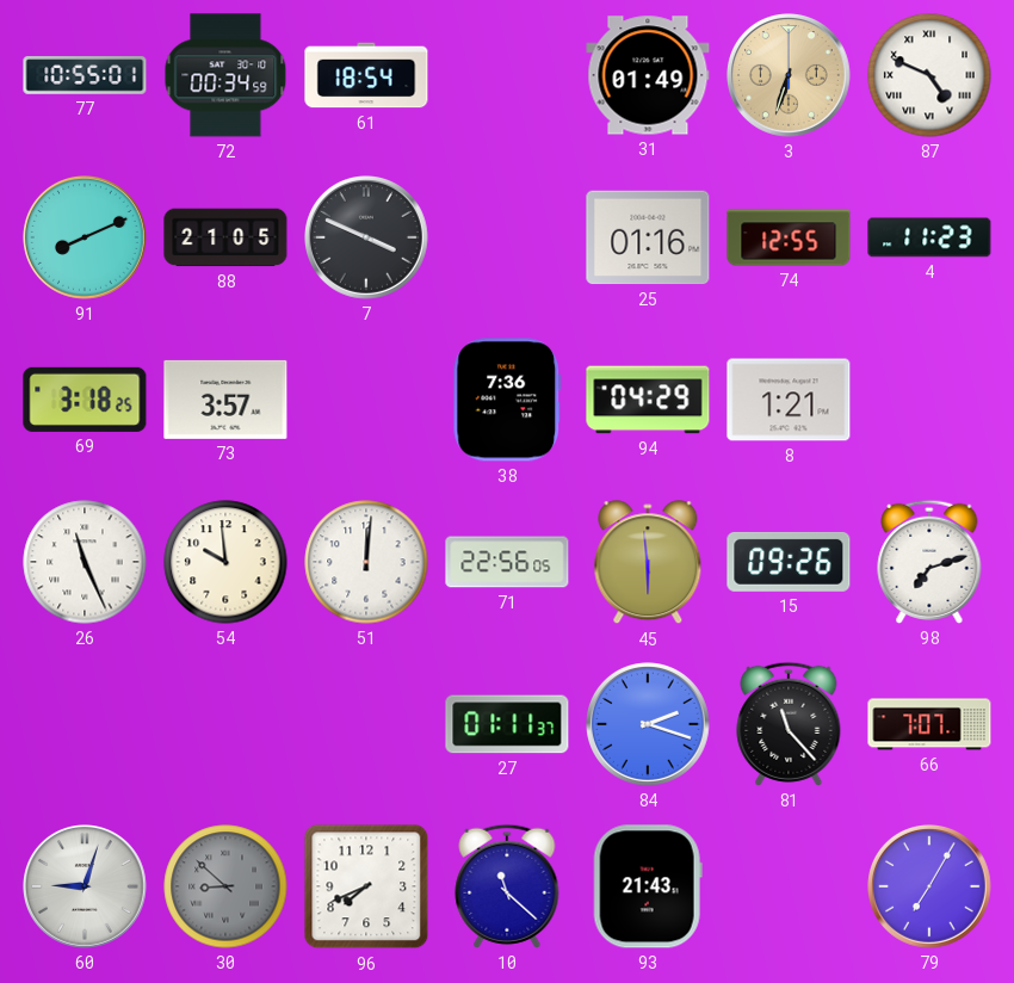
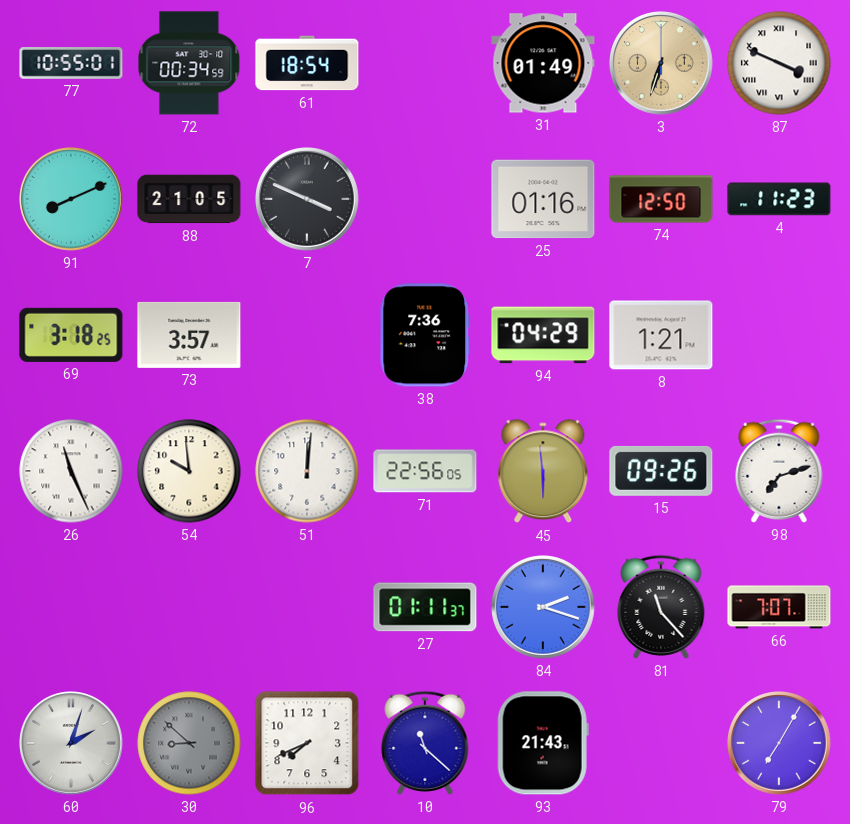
87: 4:49 -> 3:49
74: 12:55 -> 12:50
60: 9:03 -> 2:03
